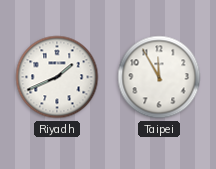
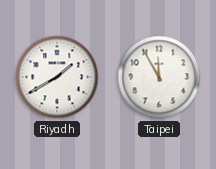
Riyadh: 1:41 -> 1:40
